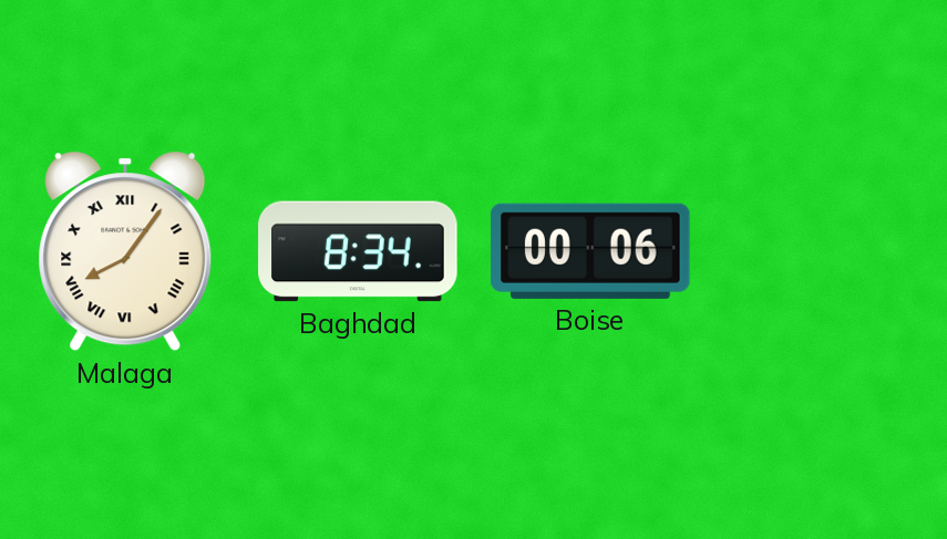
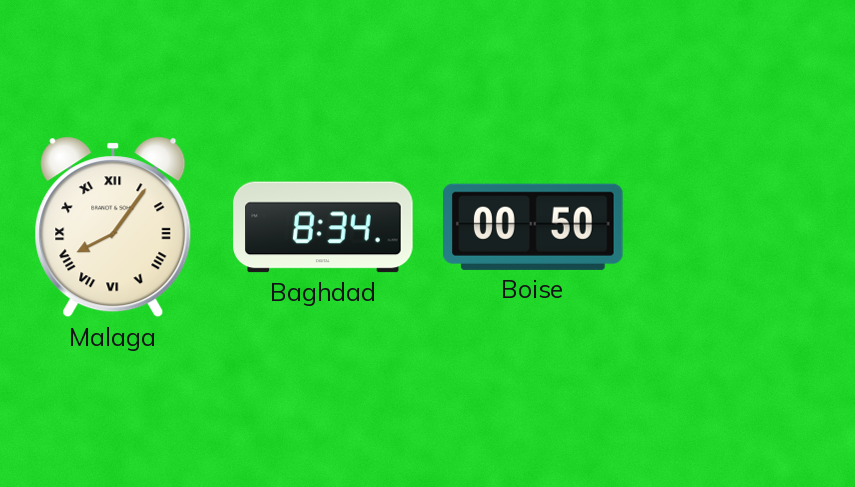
Boise: 00:06 -> 00:50
